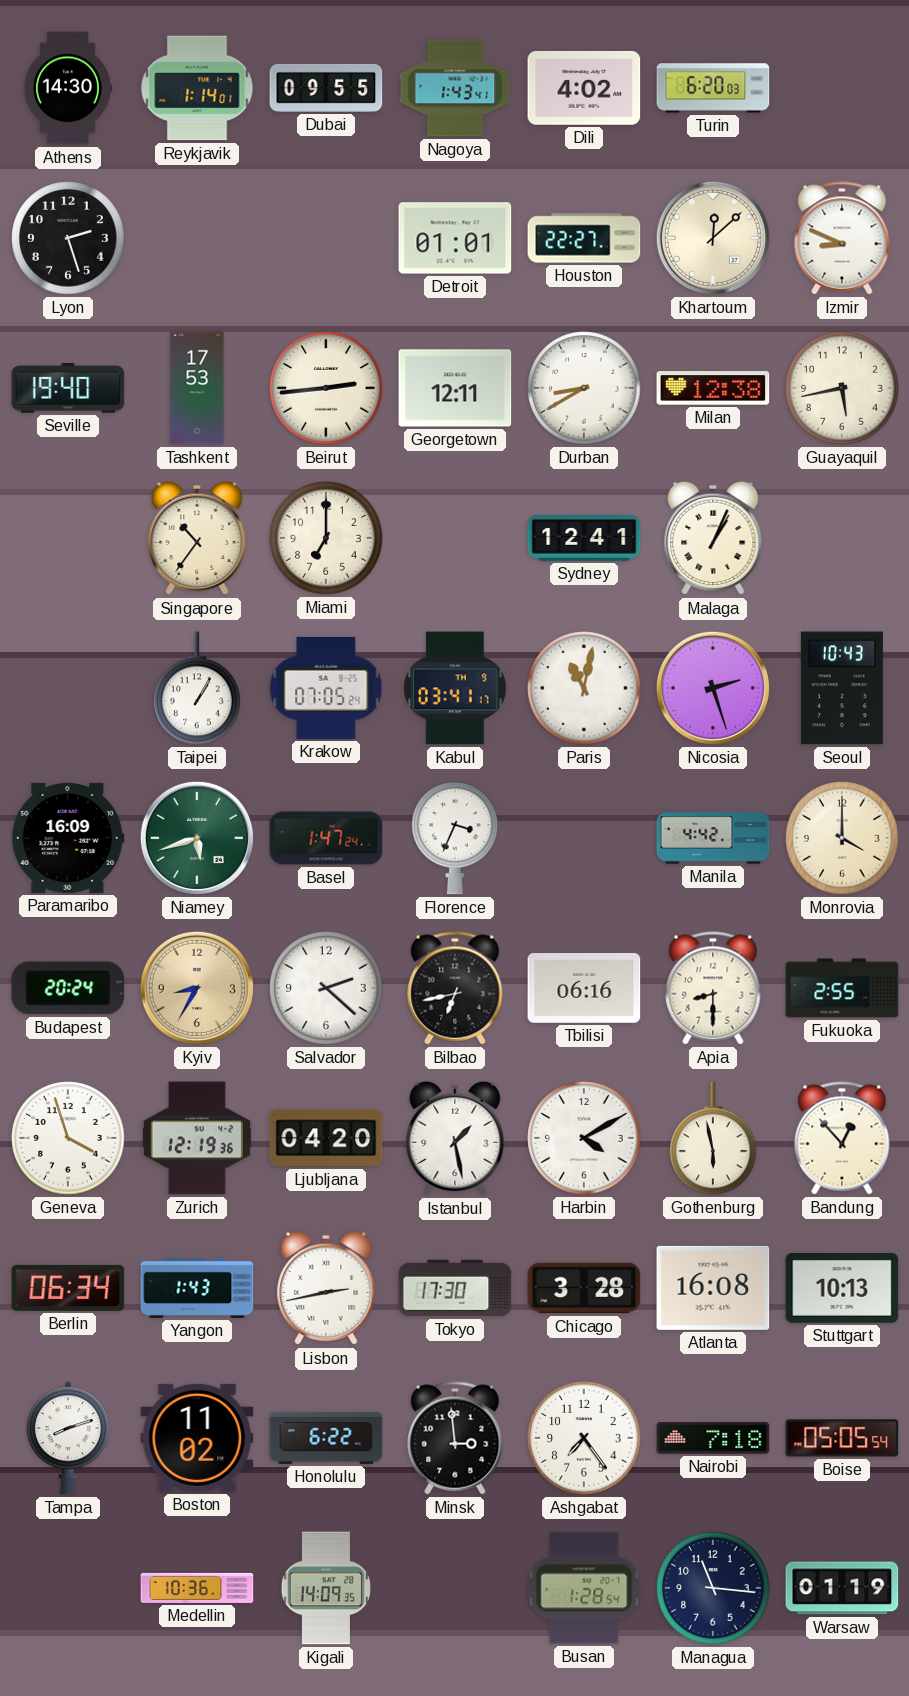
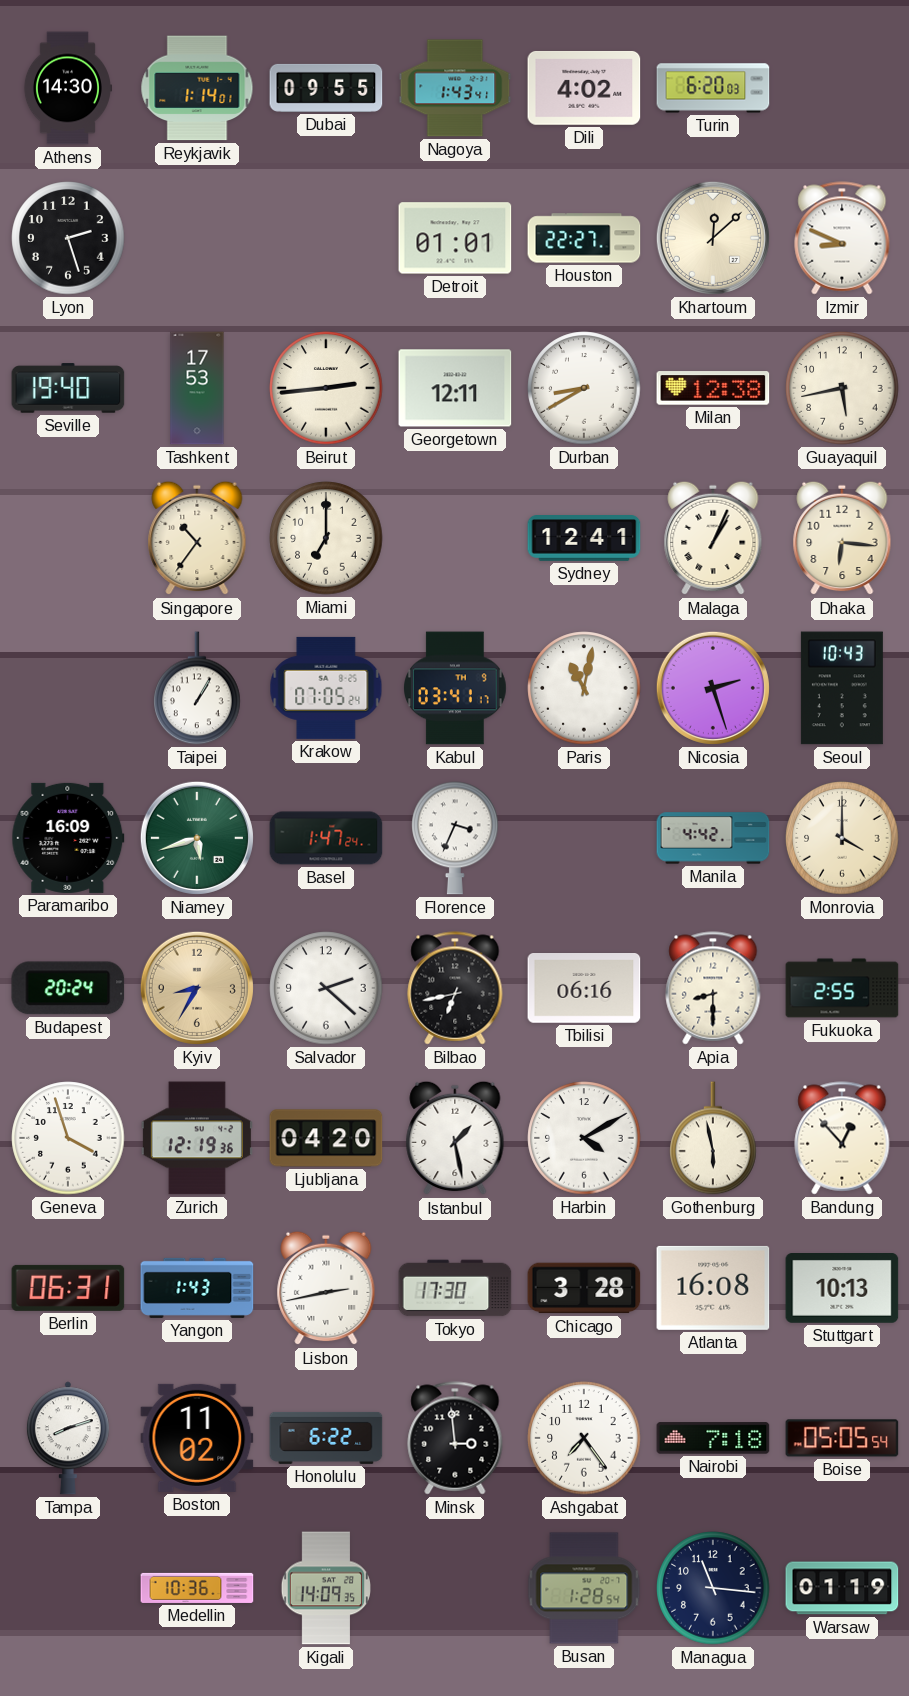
Dhaka: none -> 6:16
Berlin: 06:34 -> 06:31
